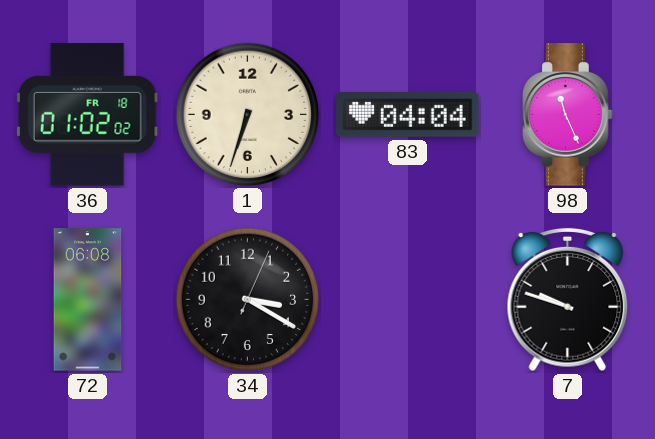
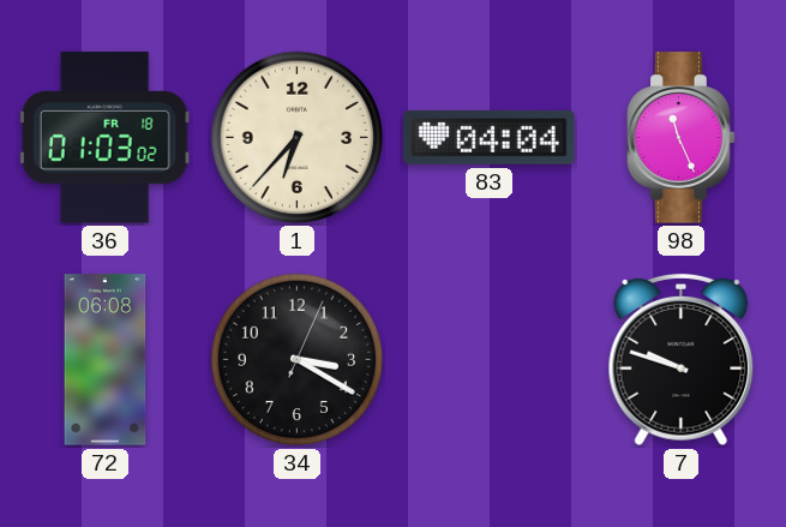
36: 01:02 -> 01:03
1: 6:33 -> 6:37
